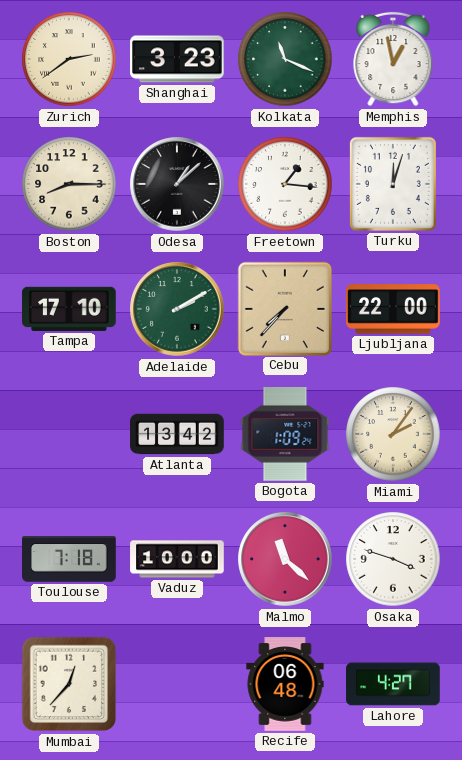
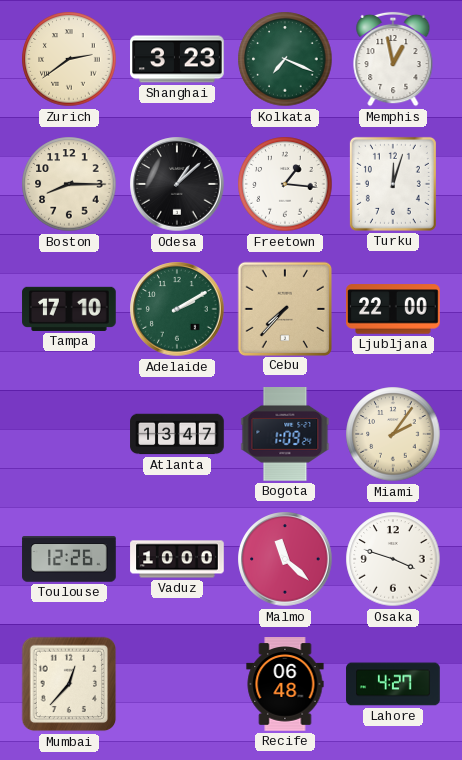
Kolkata: 11:19 -> 7:19
Atlanta: 13:42 -> 13:47
Toulouse: 7:18 -> 12:26
